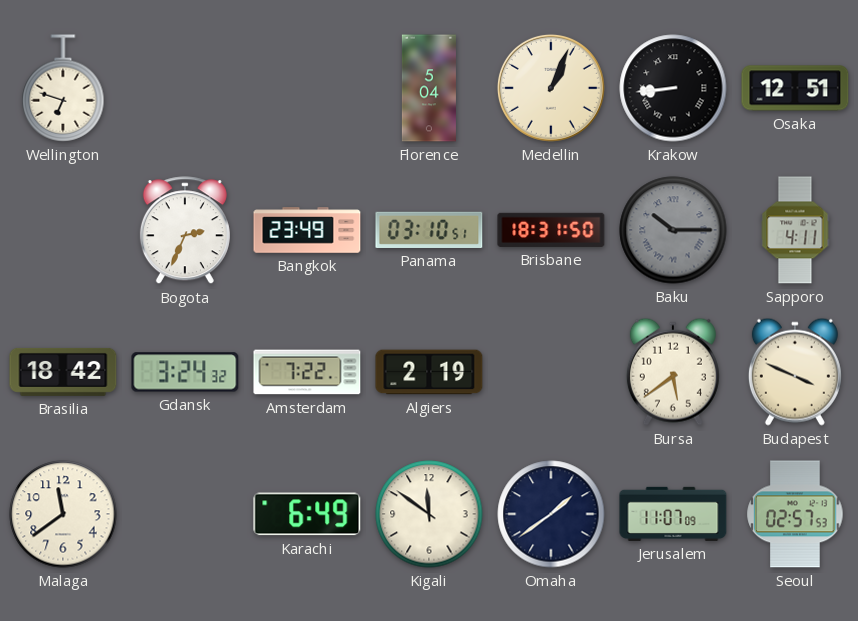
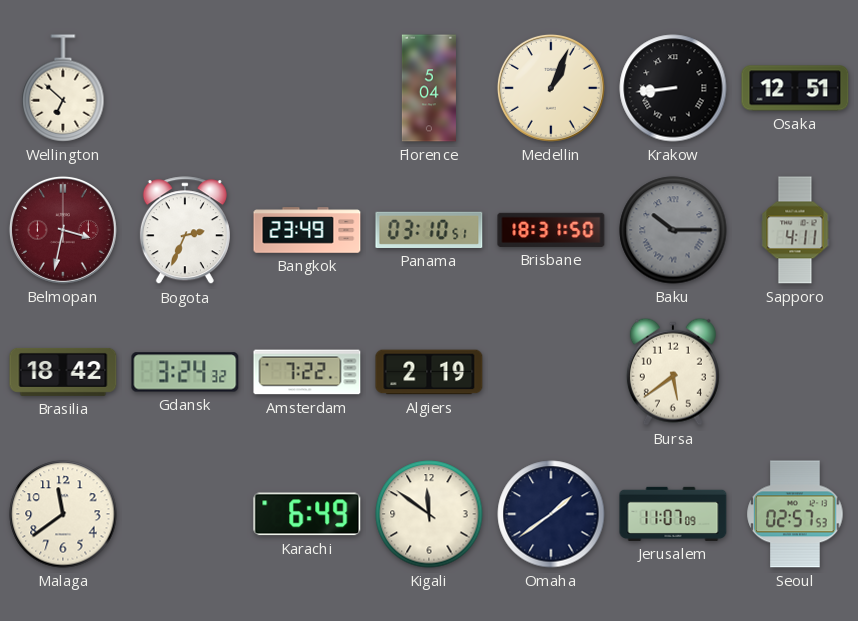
Wellington: 6:48 -> 6:52
Belmopan: none -> 3:32
Budapest: 3:49 -> none
